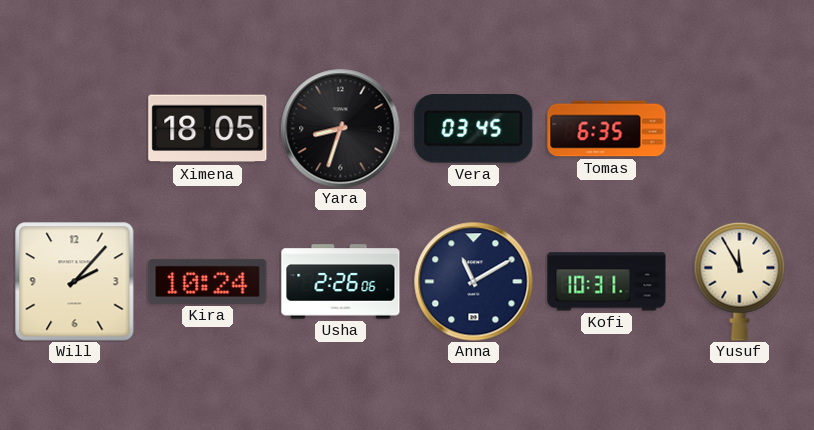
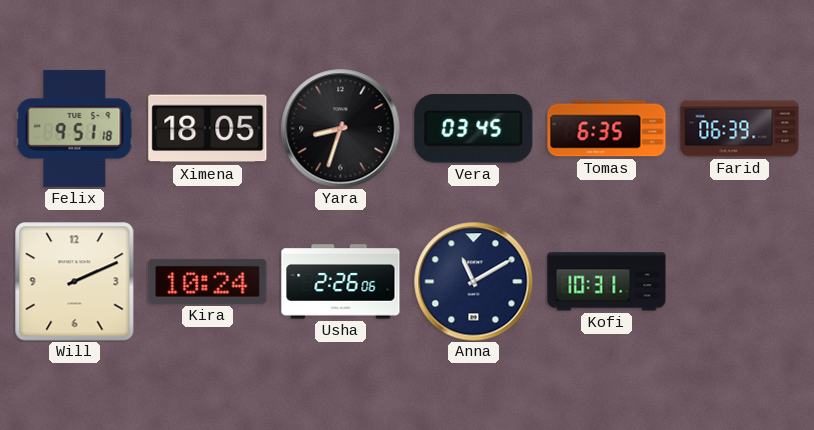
Felix: none -> 9:51
Farid: none -> 06:39
Will: 2:07 -> 2:11
Yusuf: 11:55 -> none
